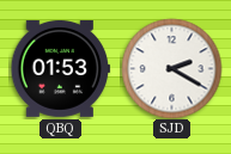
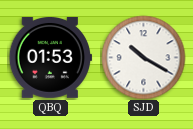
SJD: 2:20 -> 10:20
